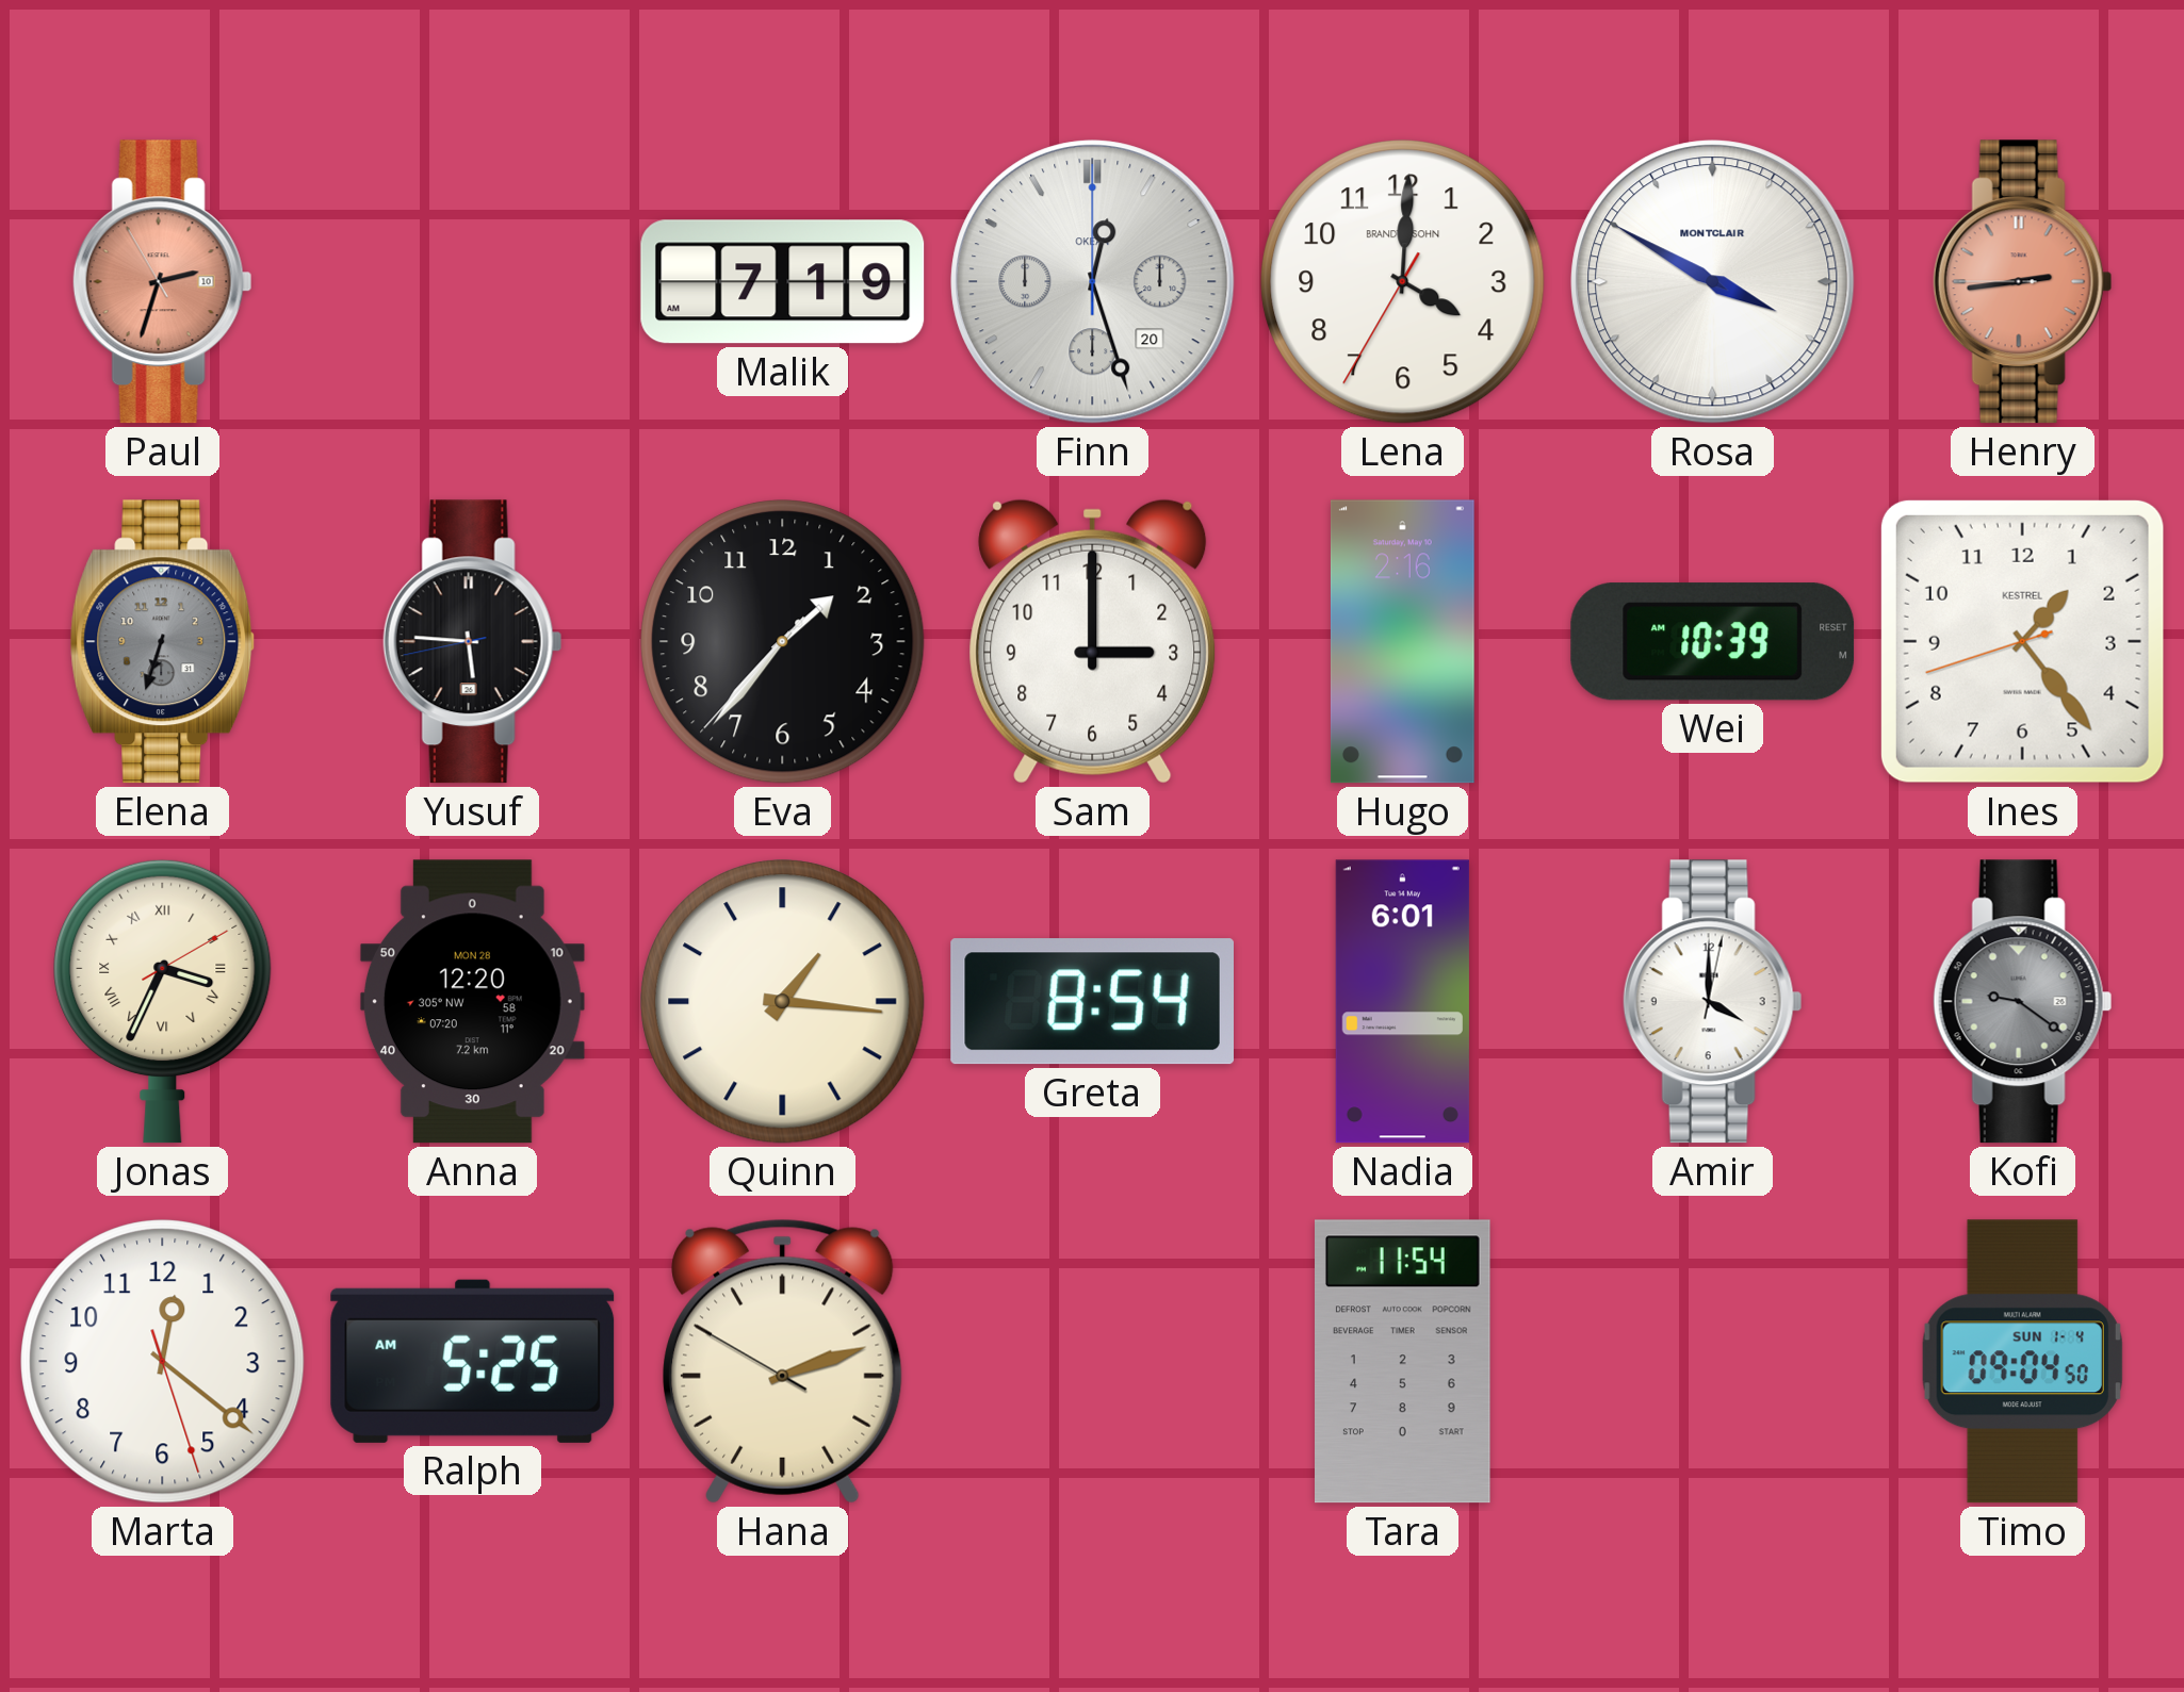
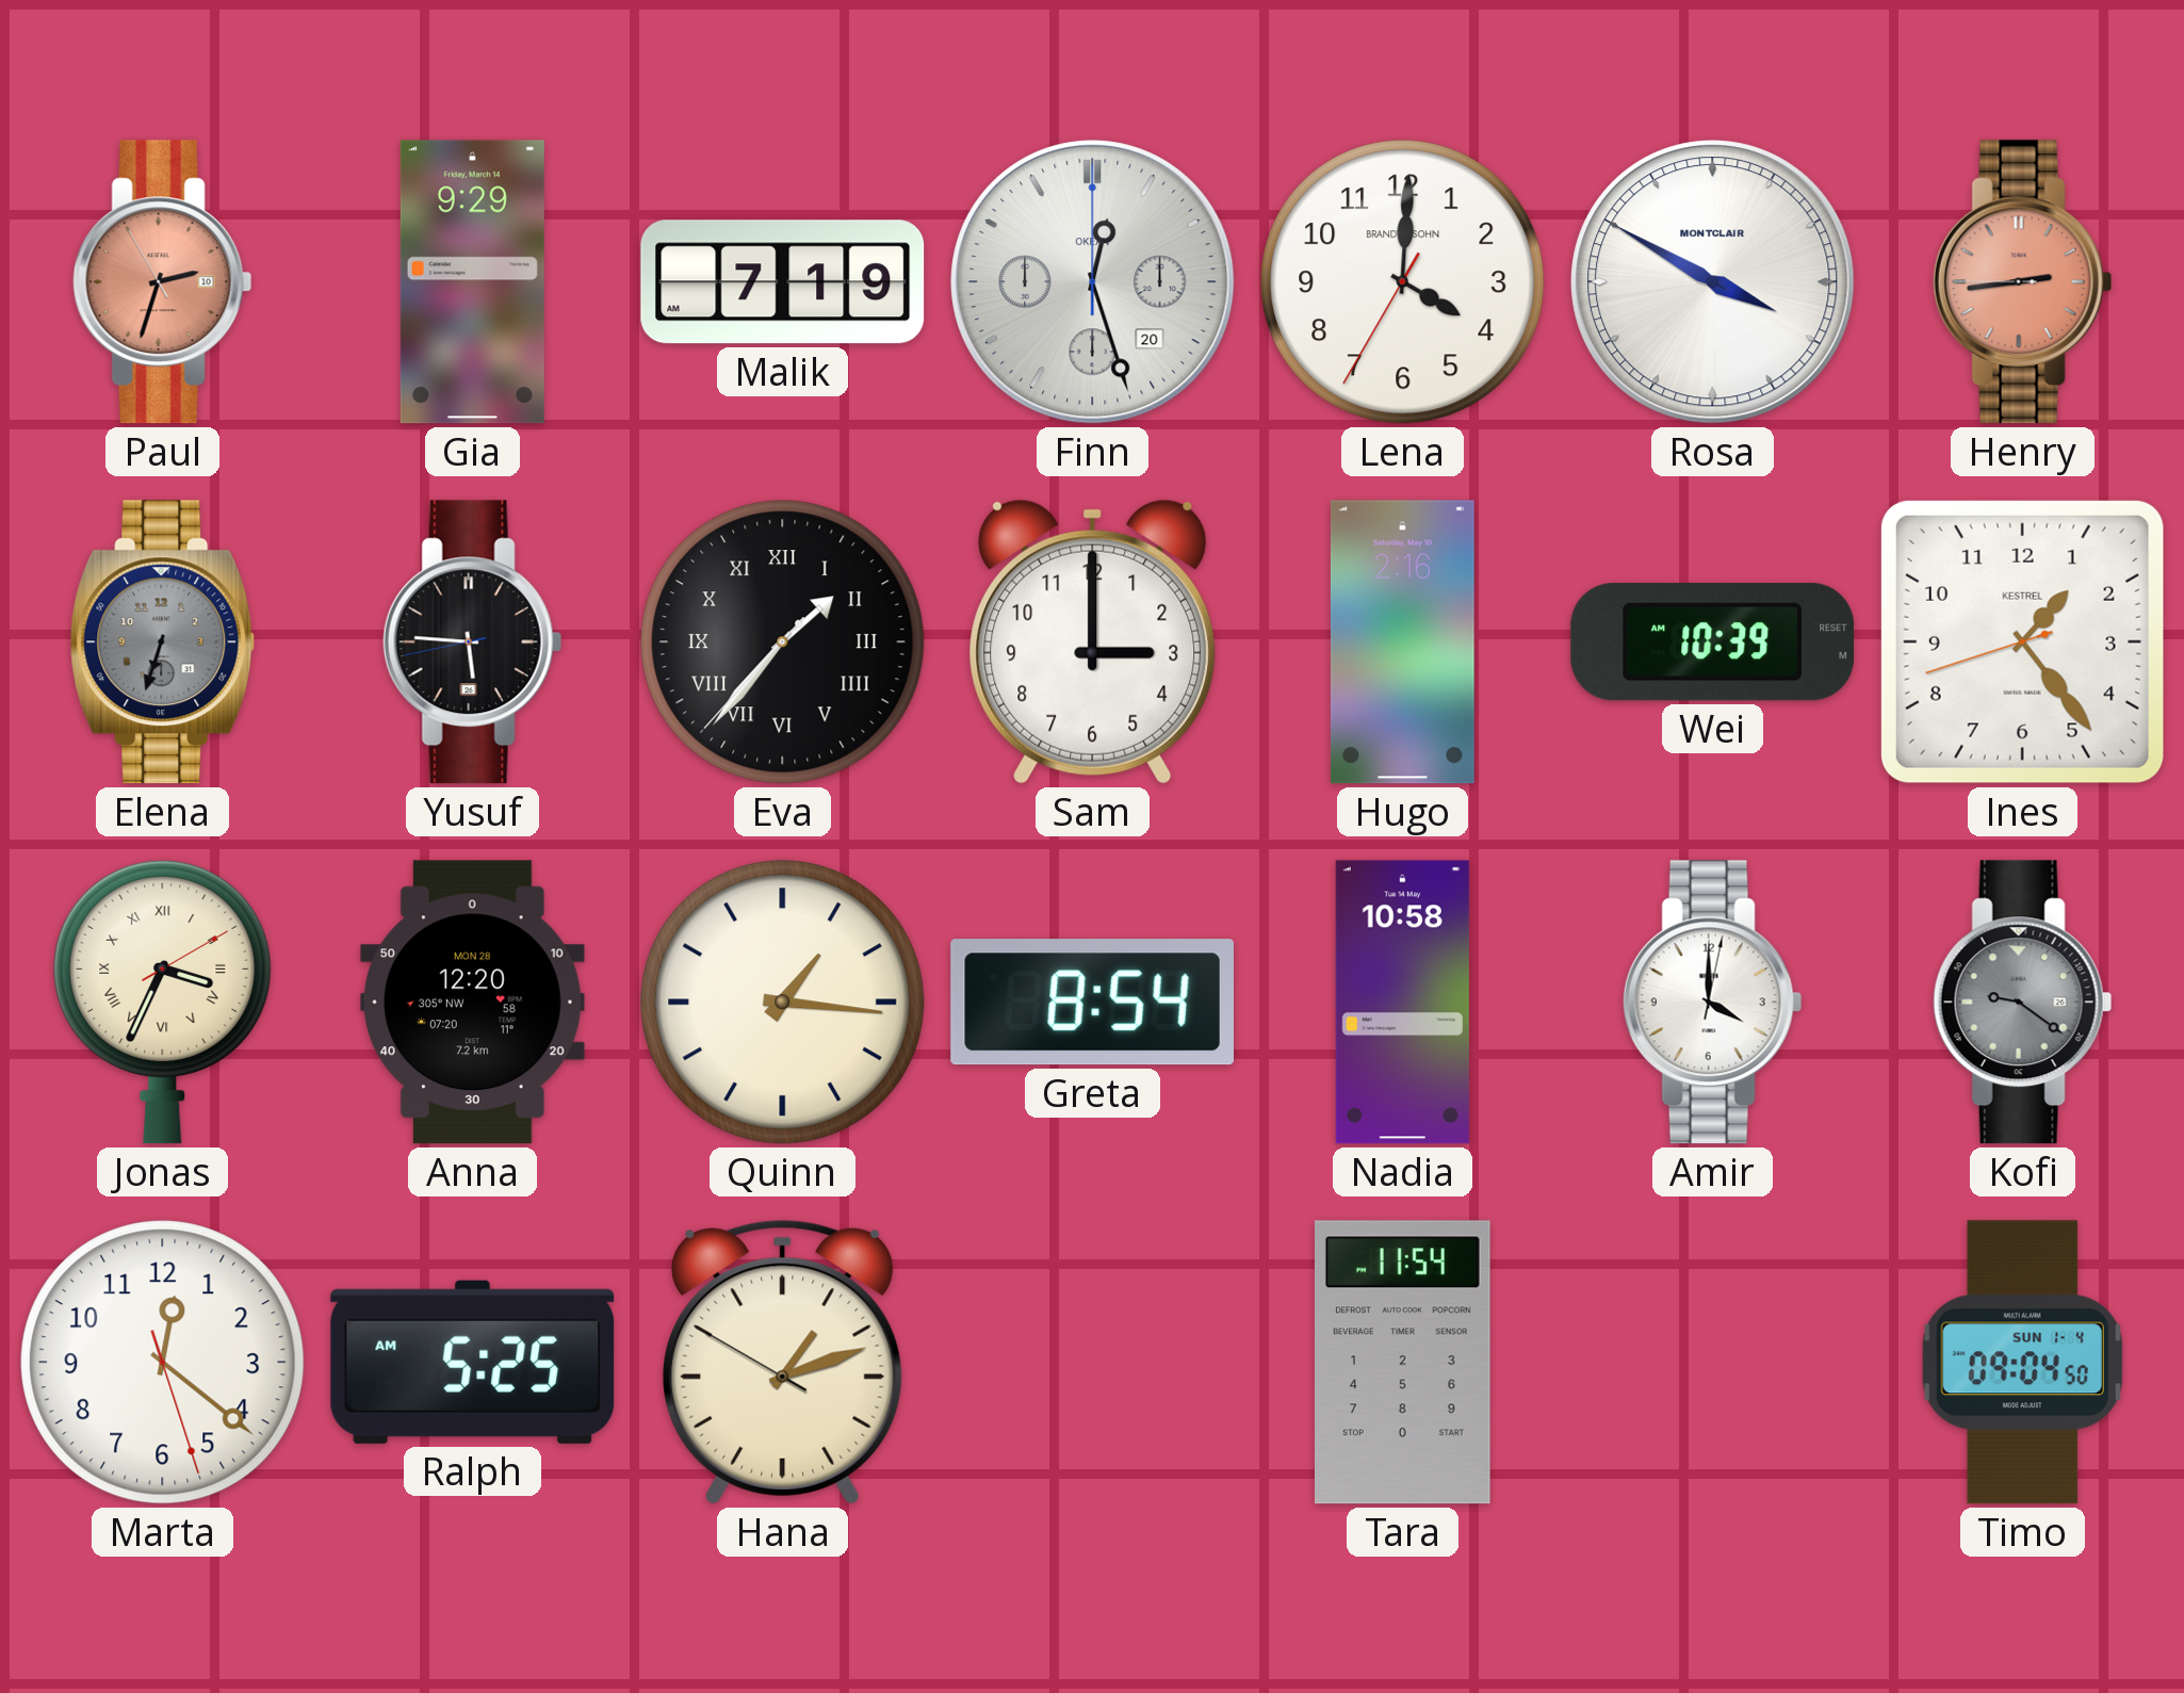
Gia: none -> 9:29
Eva numerals: Arabic -> Roman
Nadia: 6:01 -> 10:58
Hana: 2:11 -> 1:11
